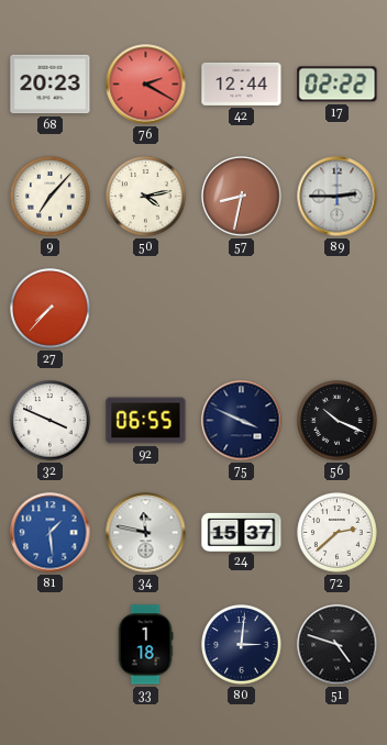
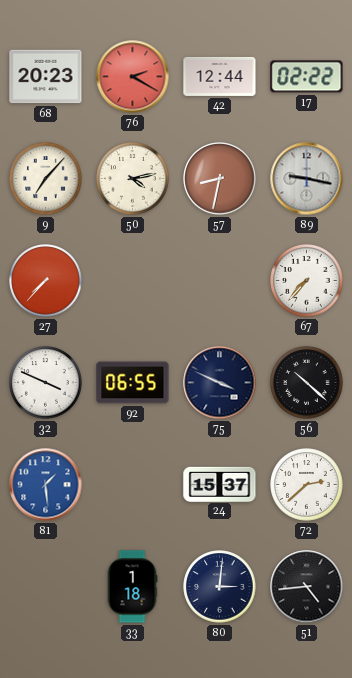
89: 2:45 -> 9:17
67: none -> 7:37
56: 10:19 -> 10:22
34: 11:47 -> none
51: 4:48 -> 4:44
